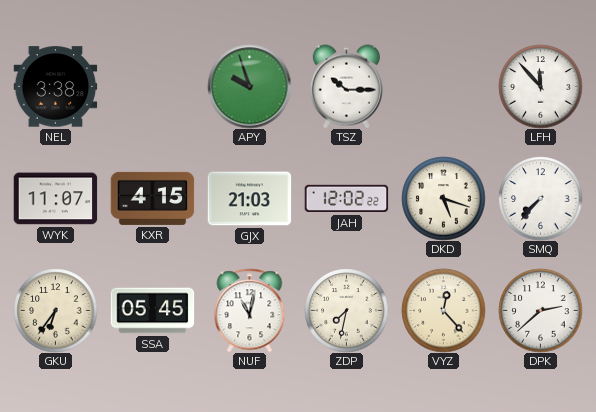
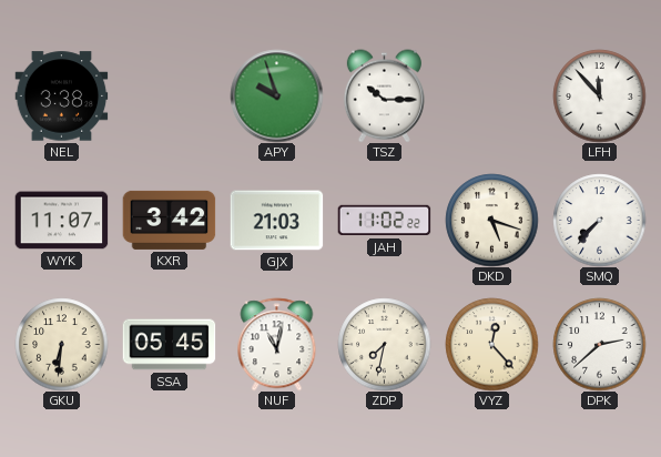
KXR: 4:15 -> 3:42
JAH: 12:02 -> 11:02
GKU: 6:36 -> 6:31
